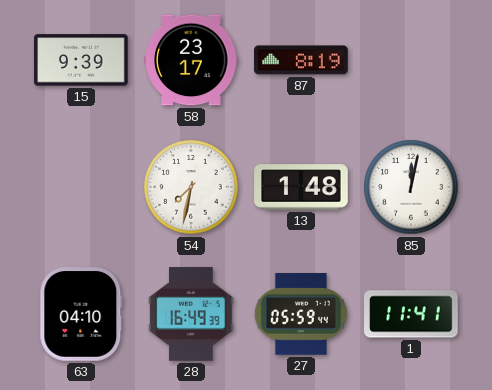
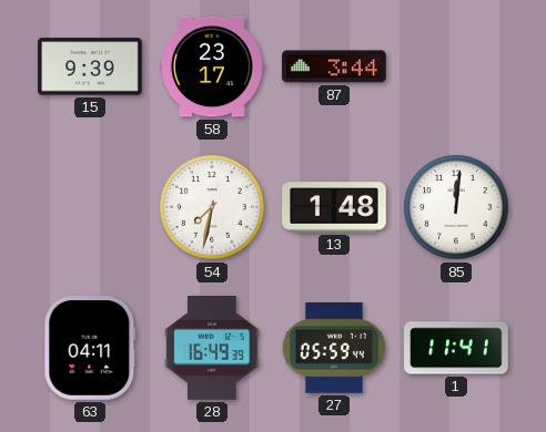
87: 8:19 -> 3:44
85: 12:02 -> 12:01
63: 04:10 -> 04:11
